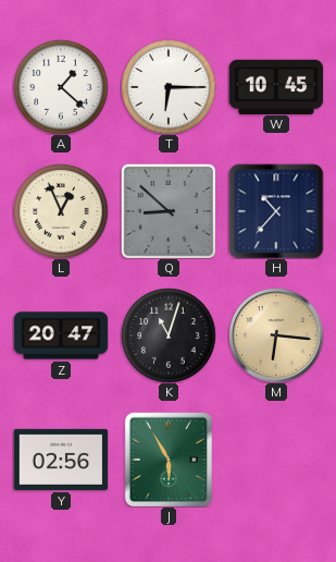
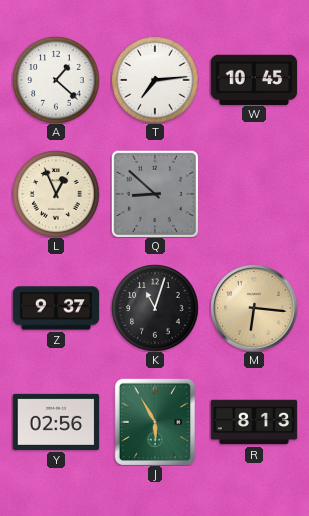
T: 6:15 -> 7:14
H: 10:37 -> none
Z: 20:47 -> 9:37
R: none -> 8:13
